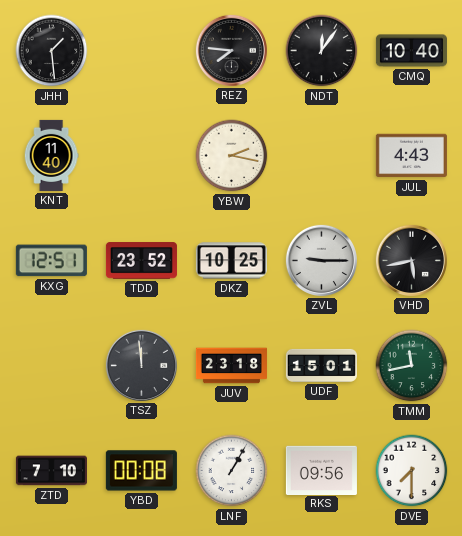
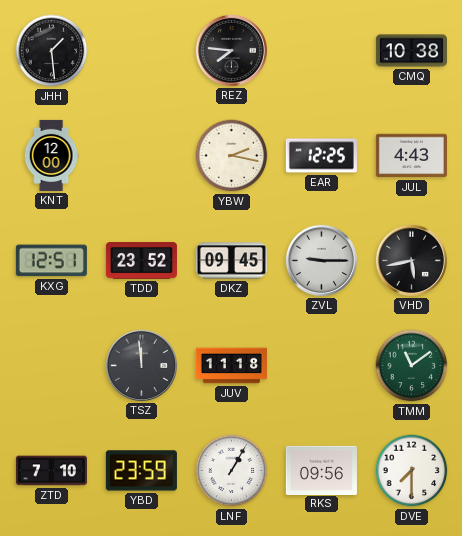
NDT: 12:06 -> none
CMQ: 10:40 -> 10:38
KNT: 11:40 -> 12:00
EAR: none -> 12:25
DKZ: 10:25 -> 09:45
JUV: 23:18 -> 11:18
UDF: 15:01 -> none
TMM: 11:43 -> 11:09
YBD: 00:08 -> 23:59
